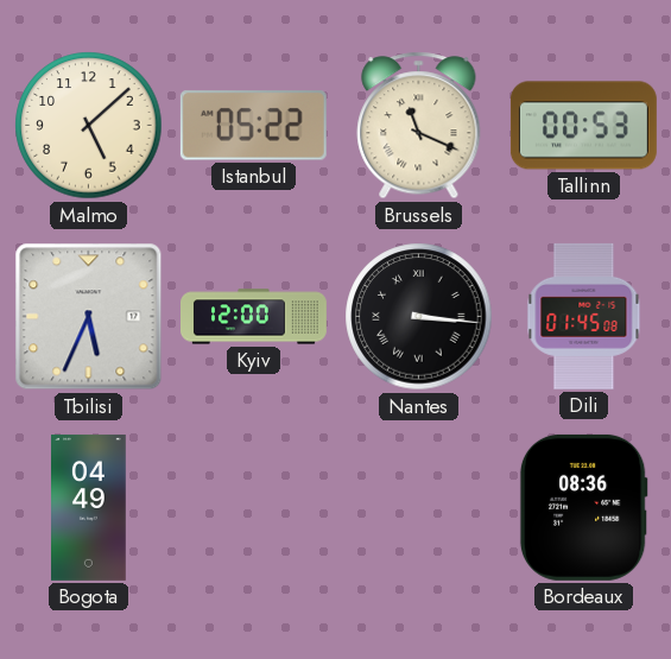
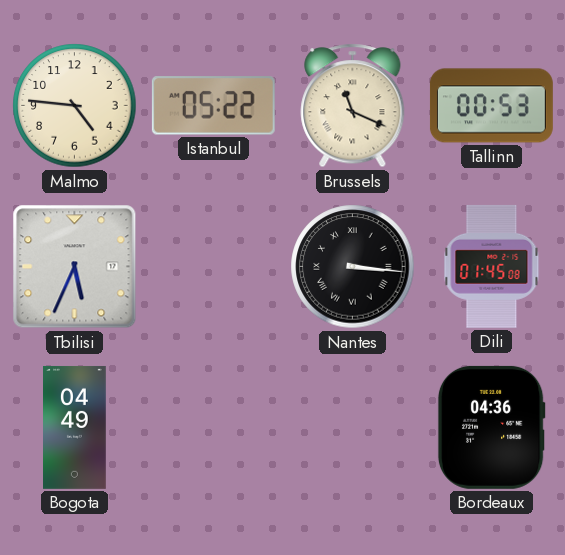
Malmo: 5:08 -> 4:46
Kyiv: 12:00 -> none
Bordeaux: 08:36 -> 04:36
